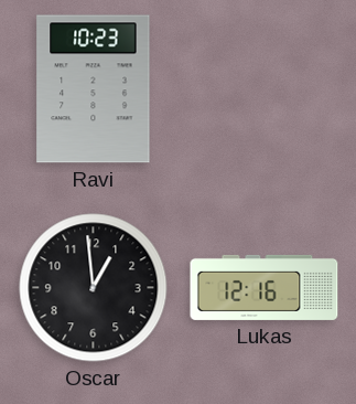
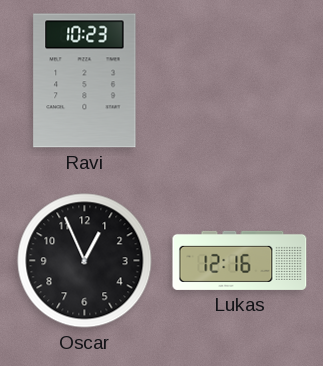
Oscar: 12:59 -> 12:56
